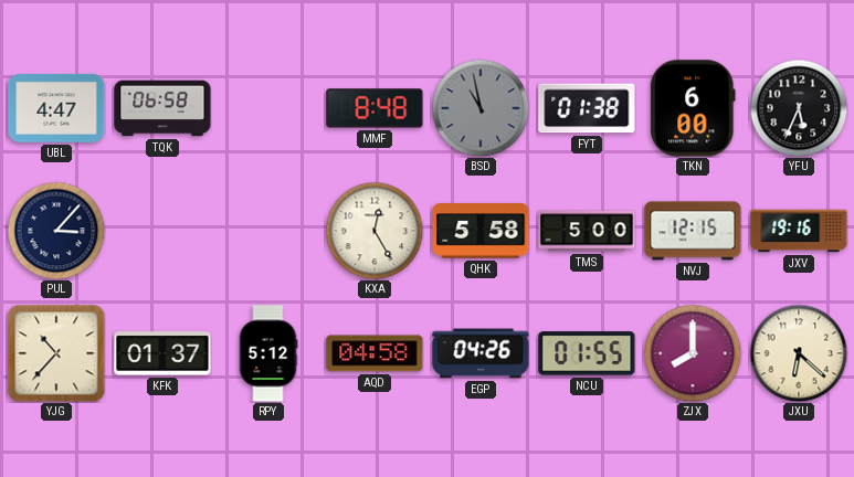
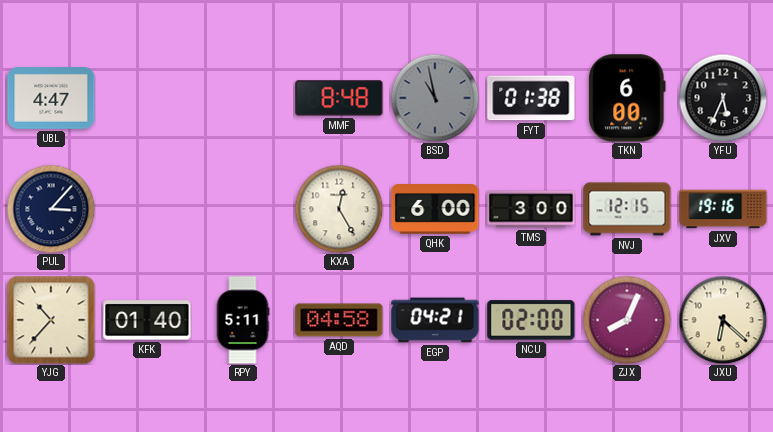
TQK: 06:58 -> none
QHK: 5:58 -> 6:00
TMS: 5:00 -> 3:00
KFK: 01:37 -> 01:40
RPY: 5:12 -> 5:11
EGP: 04:26 -> 04:21
NCU: 01:55 -> 02:00
ZJX: 8:00 -> 8:04
